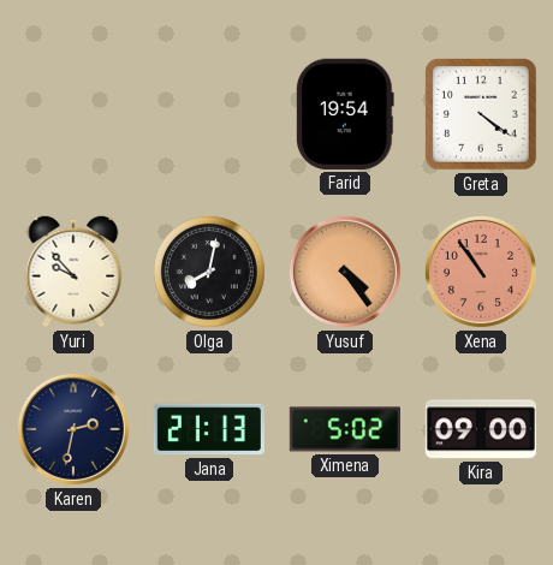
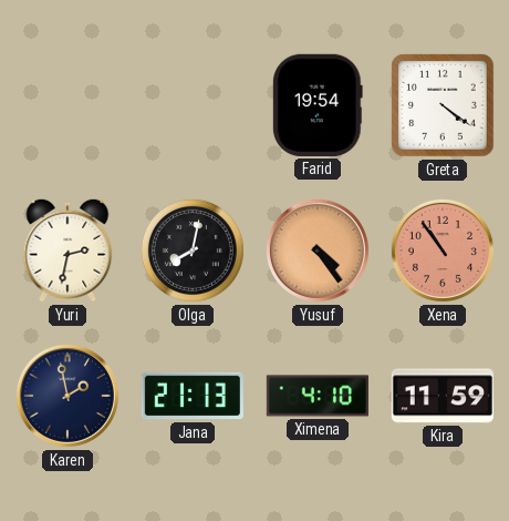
Yuri: 9:53 -> 2:32
Karen: 2:32 -> 1:58
Ximena: 5:02 -> 4:10
Kira: 09:00 -> 11:59
